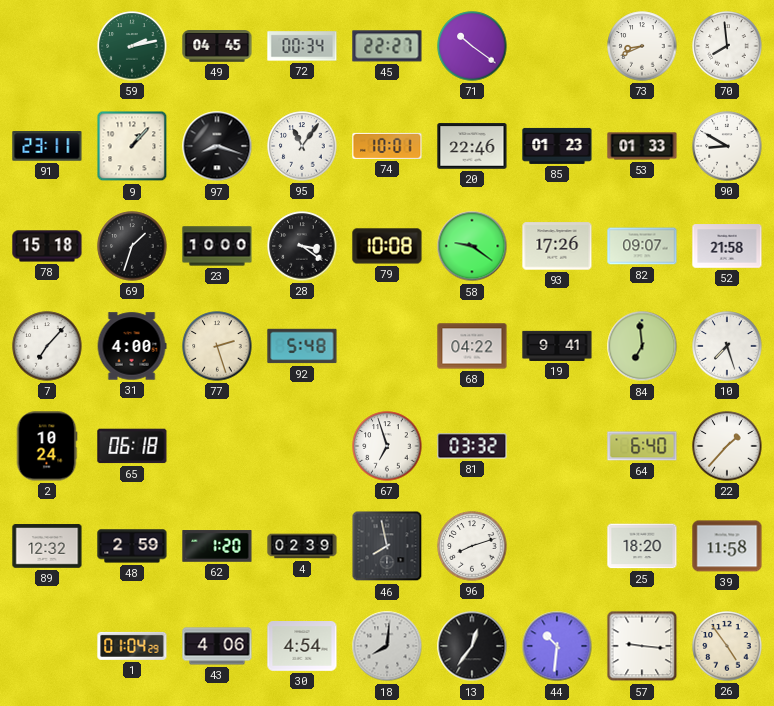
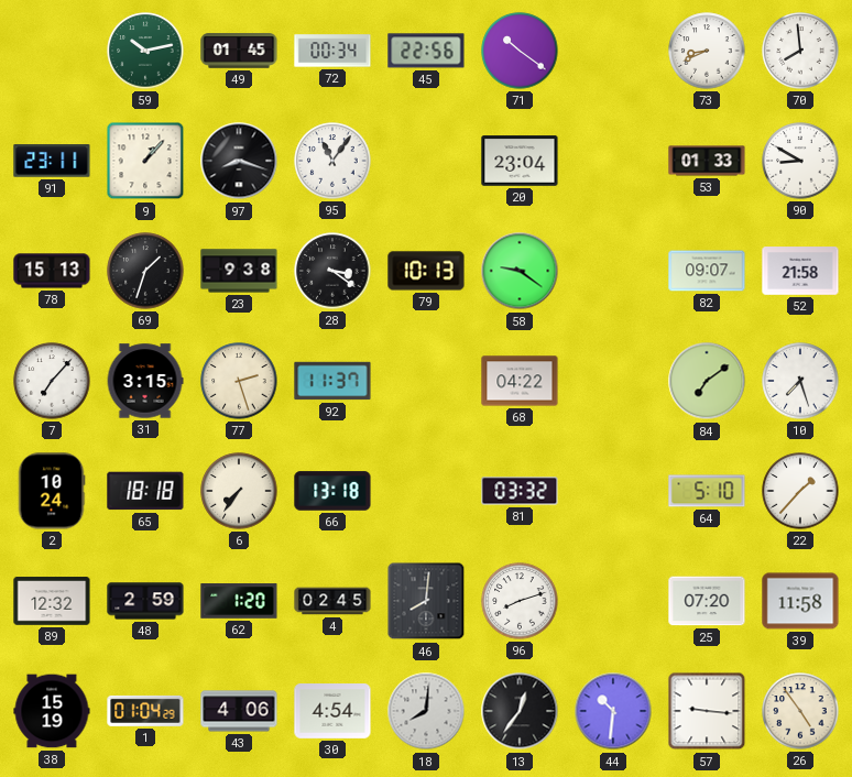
59: 2:13 -> 10:13
49: 04:45 -> 01:45
45: 22:27 -> 22:56
74: 10:01 -> none
20: 22:46 -> 23:04
85: 01:23 -> none
78: 15:18 -> 15:13
23: 10:00 -> 9:38
79: 10:08 -> 10:13
93: 17:26 -> none
31: 4:00 -> 3:15
92: 5:48 -> 11:37
19: 9:41 -> none
84: 6:59 -> 7:09
65: 06:18 -> 18:18
6: none -> 7:36
66: none -> 13:18
67: 6:57 -> none
64: 6:40 -> 5:10
4: 02:39 -> 02:45
46: 7:58 -> 8:01
25: 18:20 -> 07:20
38: none -> 15:19
